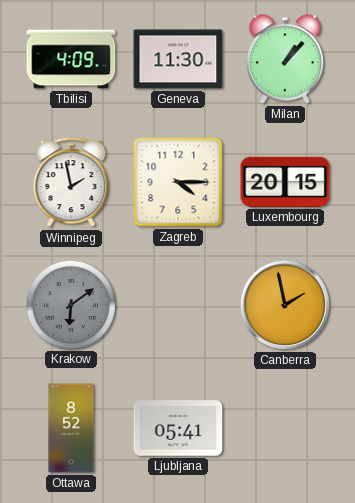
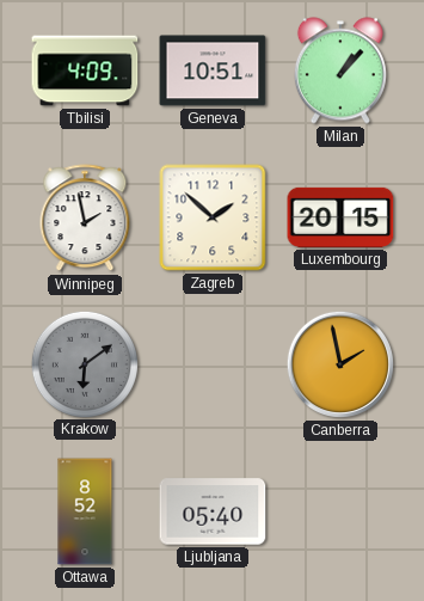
Geneva: 11:30 -> 10:51
Zagreb: 4:15 -> 1:52
Ljubljana: 05:41 -> 05:40
